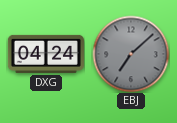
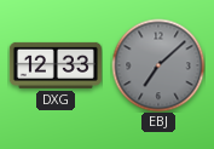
DXG: 04:24 -> 12:33
